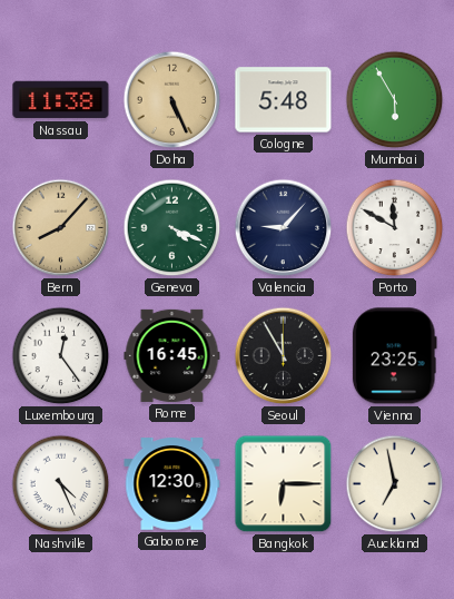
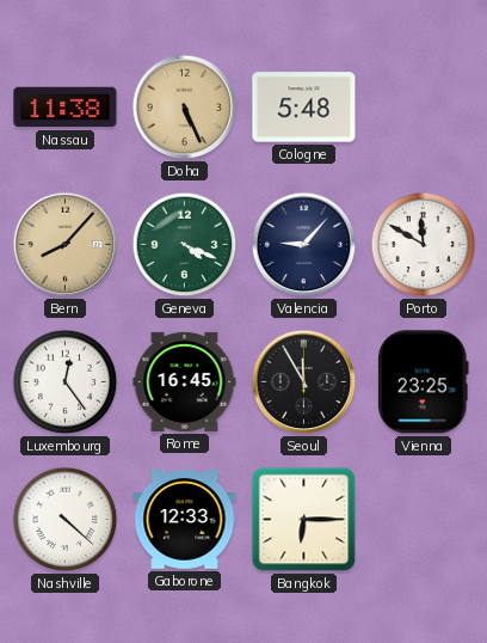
Mumbai: 5:55 -> none
Nashville: 4:26 -> 4:22
Gaborone: 12:30 -> 12:33
Auckland: 6:58 -> none
